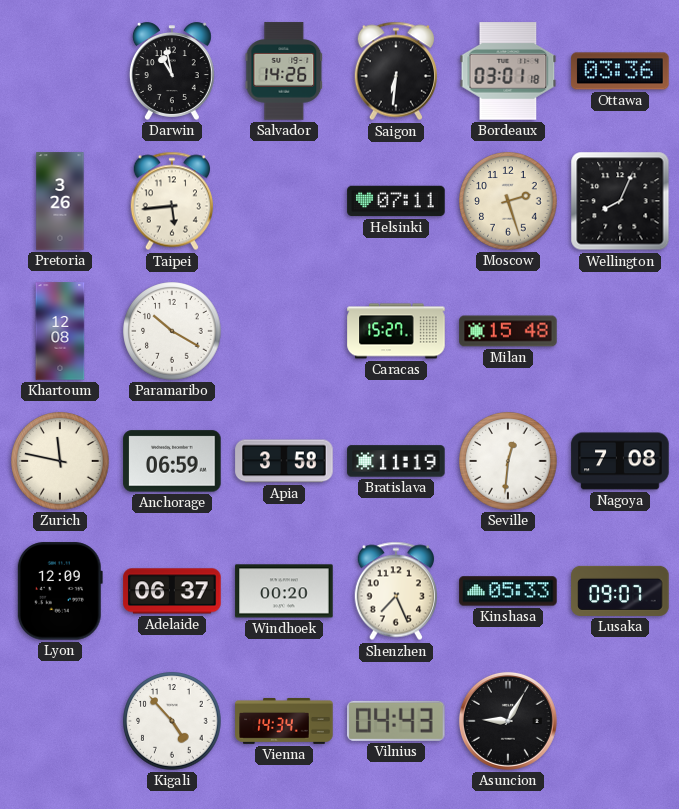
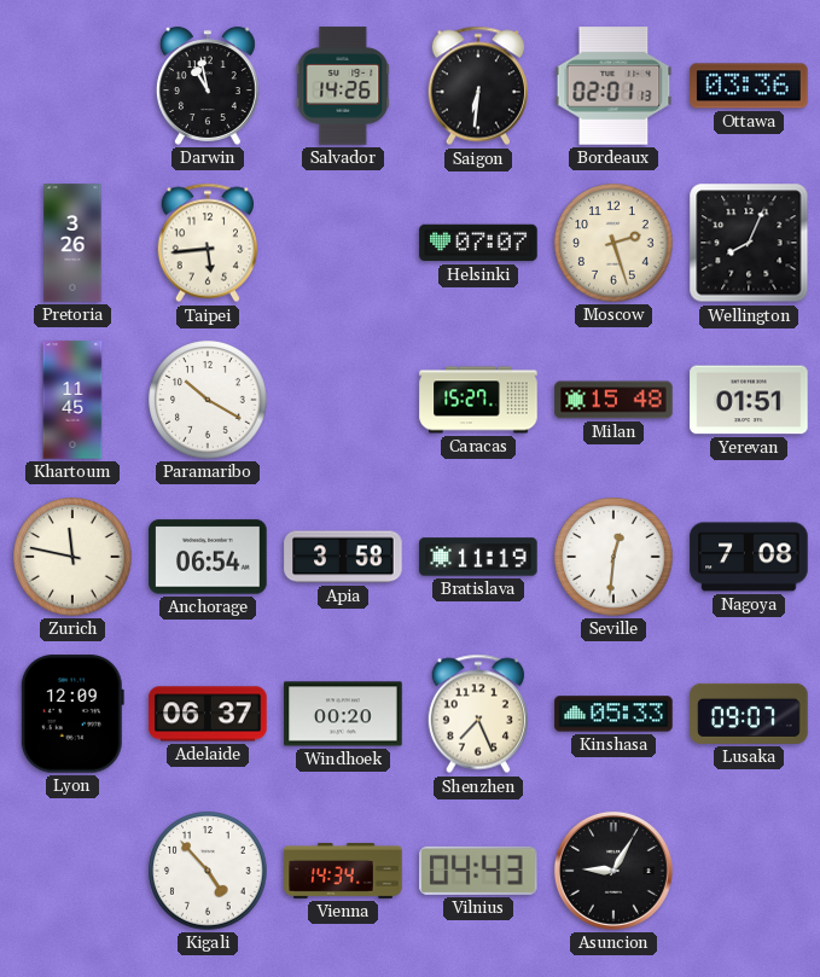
Bordeaux: 03:01 -> 02:01
Helsinki: 07:11 -> 07:07
Khartoum: 12:08 -> 11:45
Yerevan: none -> 01:51
Anchorage: 06:59 -> 06:54
